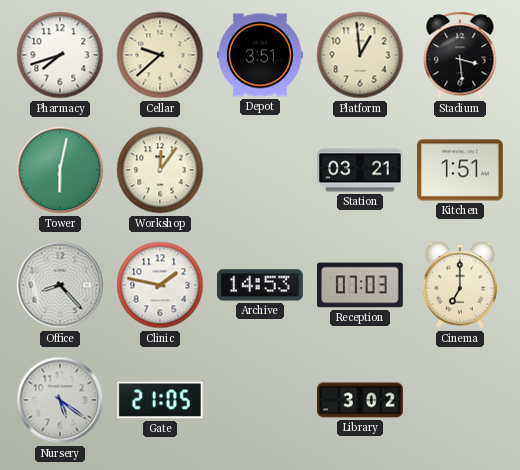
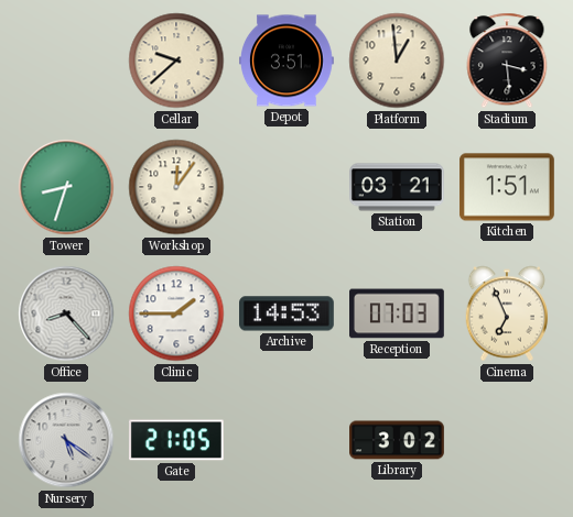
Pharmacy: 7:42 -> none
Tower: 6:02 -> 8:33
Clinic: 1:47 -> 1:45
Cinema: 7:00 -> 6:56
